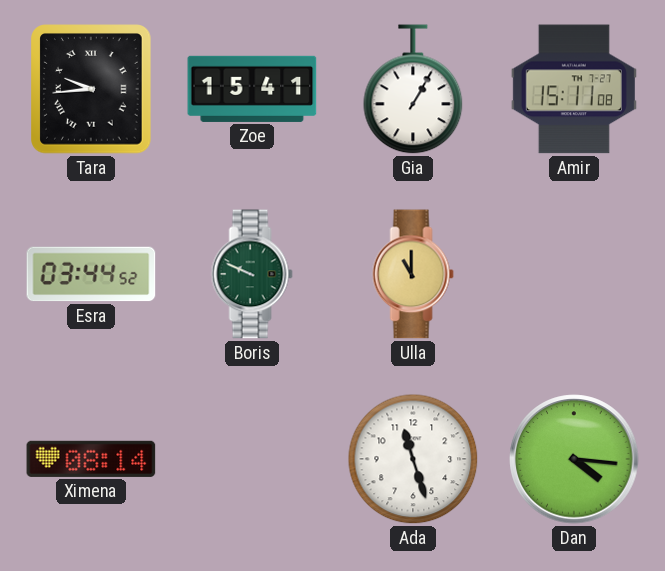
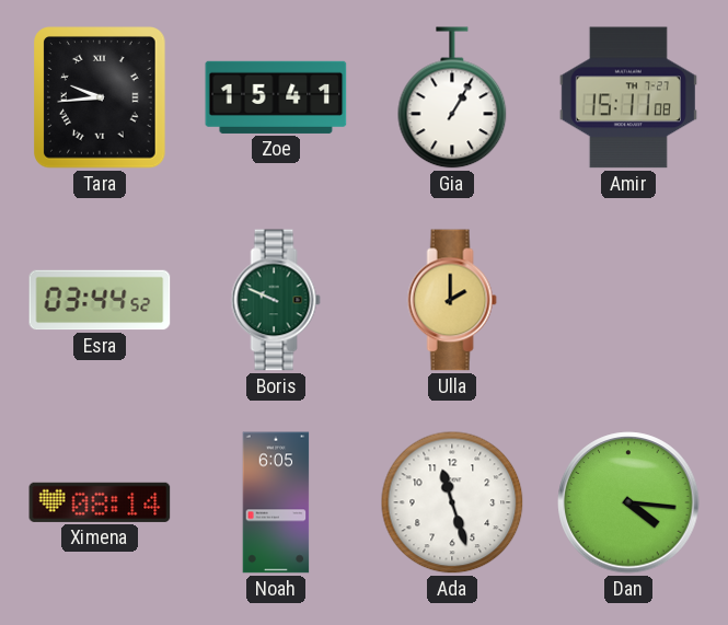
Ulla: 11:00 -> 2:00
Noah: none -> 6:05
